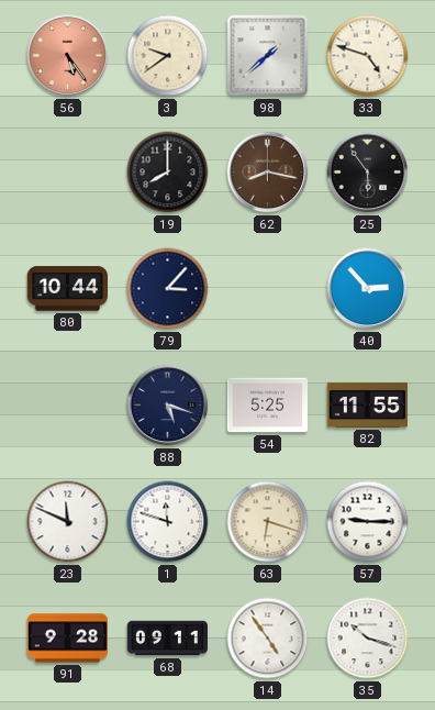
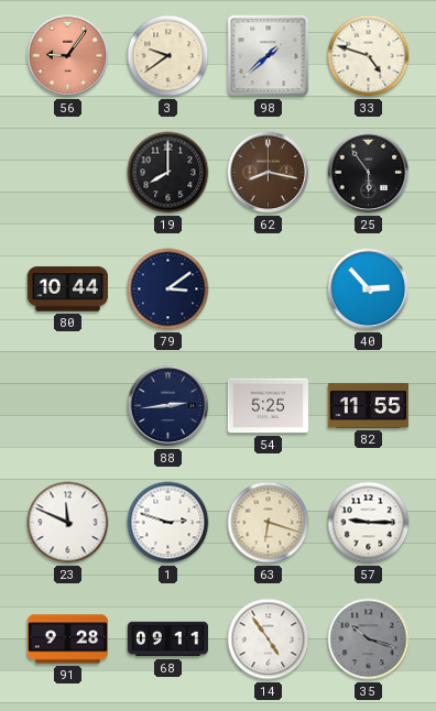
56: 5:24 -> 9:06
79: 3:07 -> 3:09
88: 5:18 -> 2:44
1: 11:48 -> 2:48
35 dial: white -> grey
